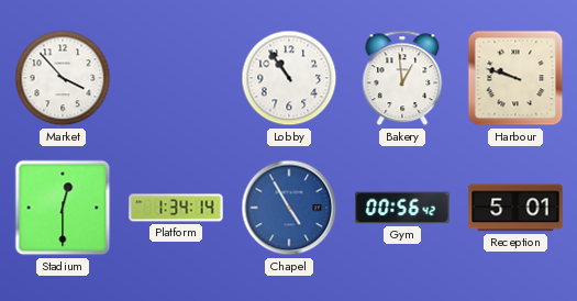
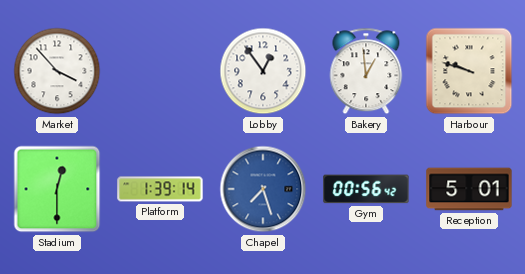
Lobby: 10:54 -> 12:54
Platform: 1:34 -> 1:39
Chapel: 4:55 -> 7:27
